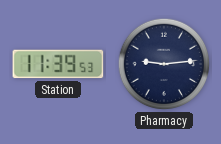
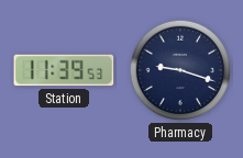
Pharmacy: 9:14 -> 9:18
